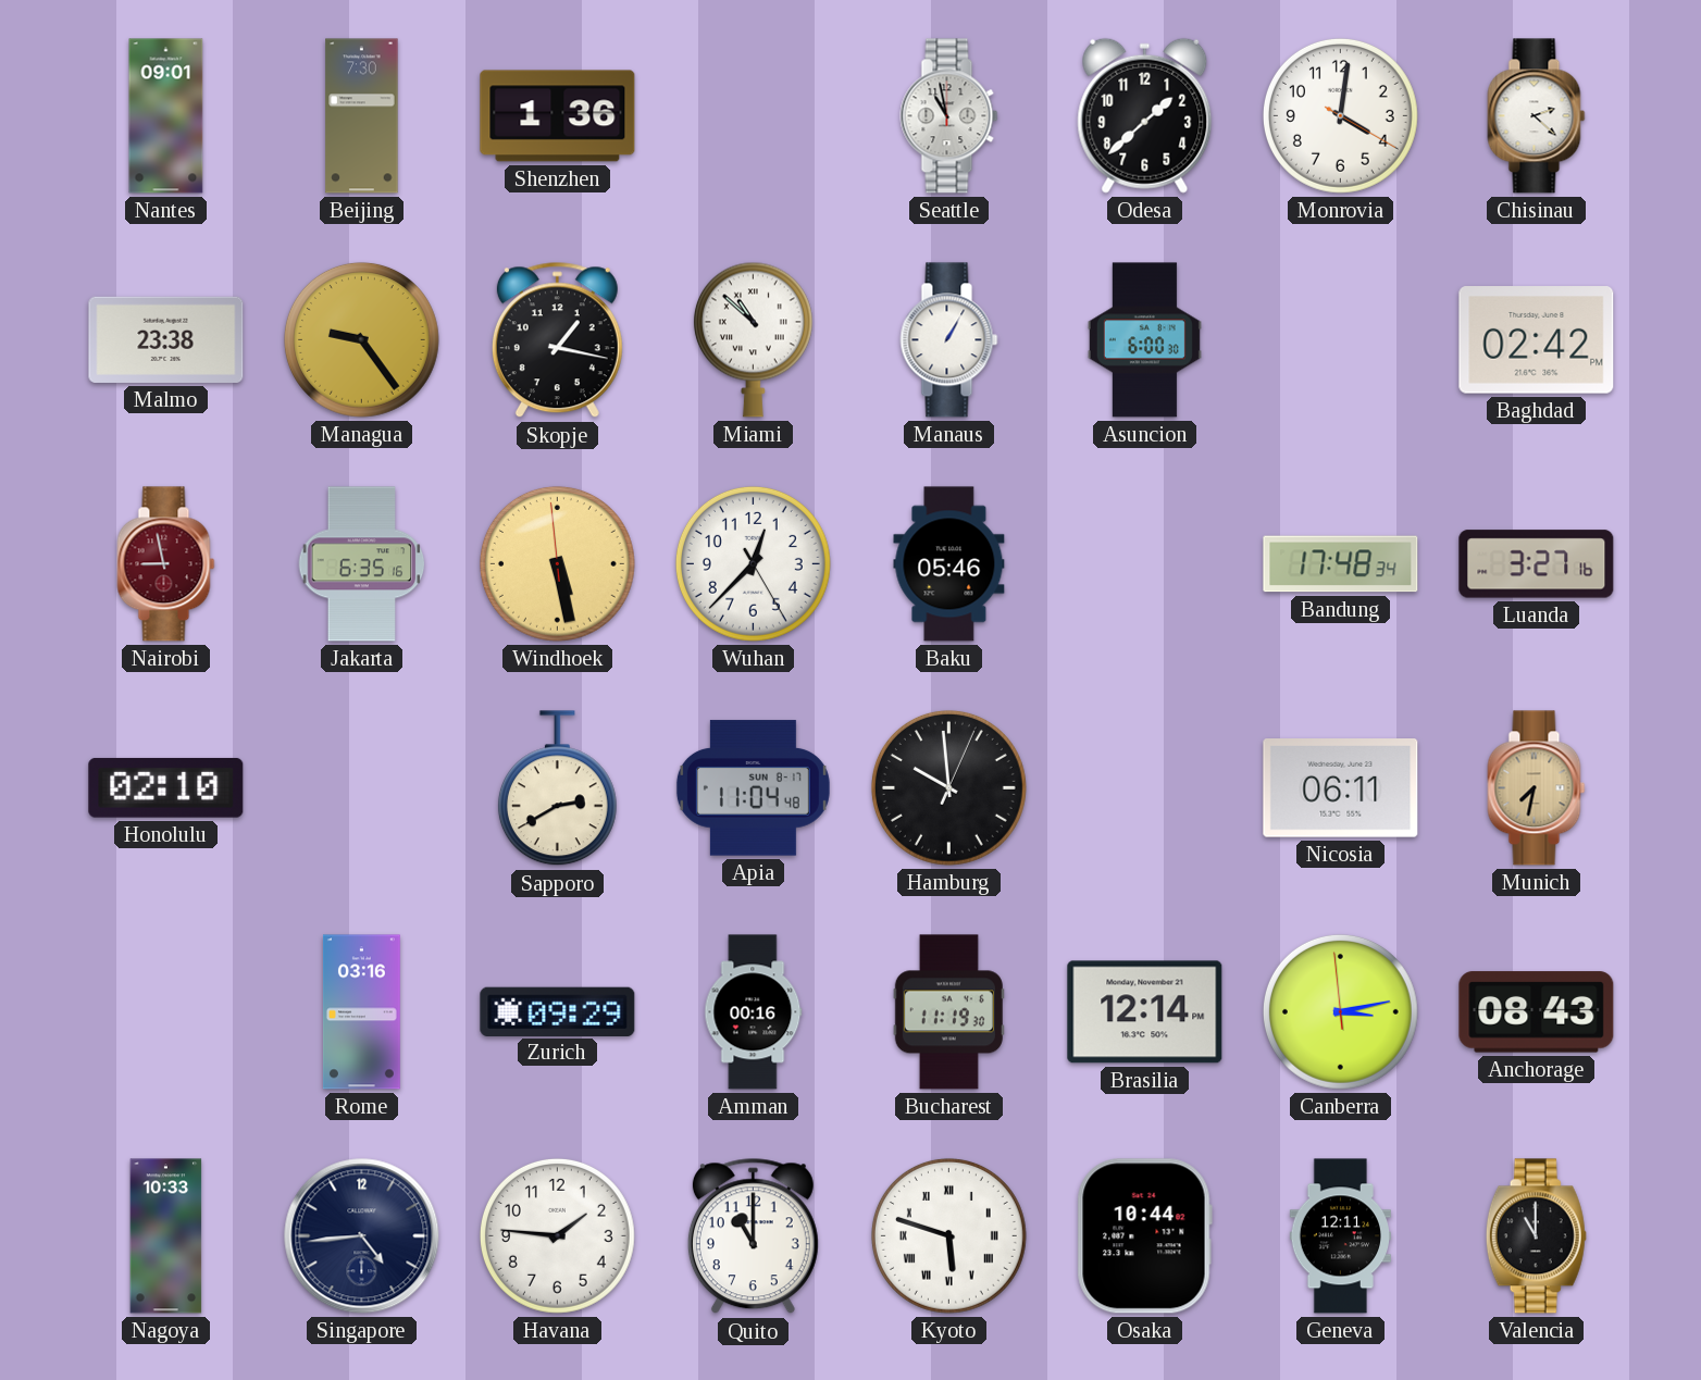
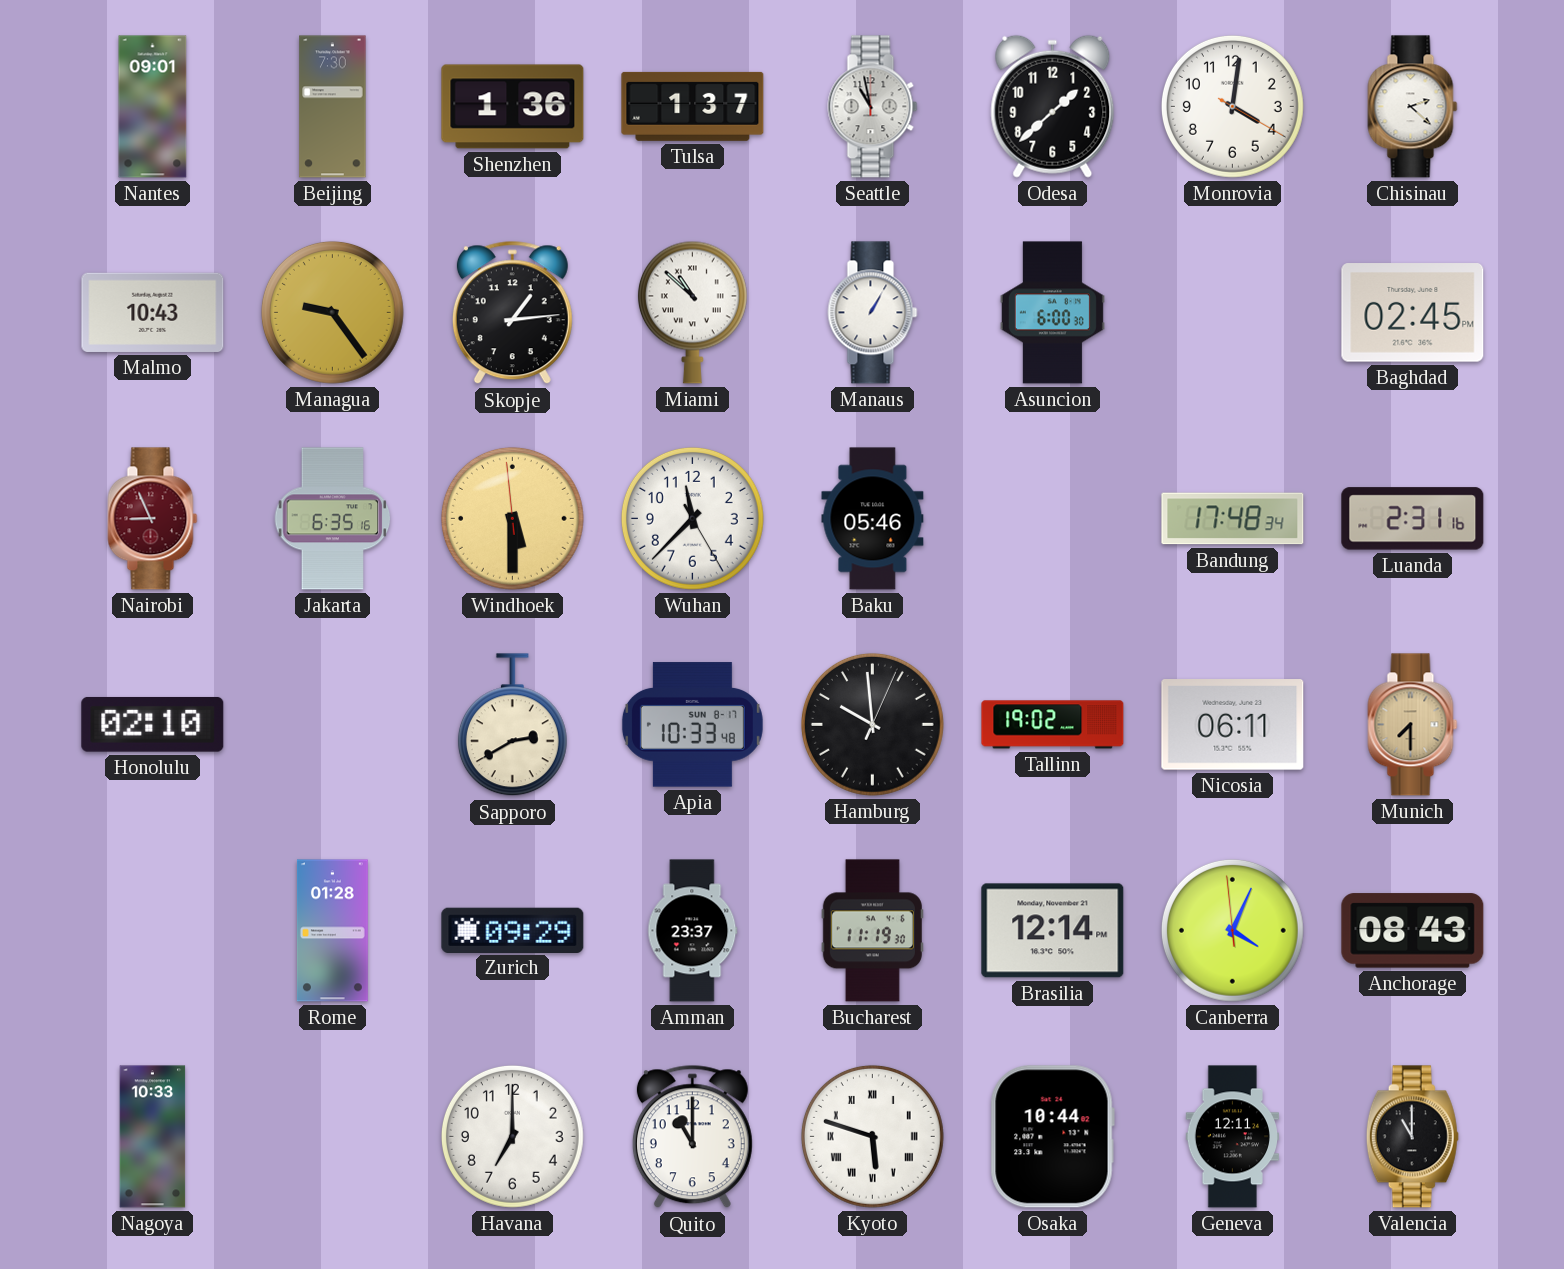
Tulsa: none -> 1:37
Malmo: 23:38 -> 10:43
Skopje: 1:17 -> 1:14
Baghdad: 02:42 -> 02:45
Nairobi: 8:58 -> 8:56
Windhoek: 5:27 -> 5:29
Wuhan: 12:37 -> 11:37
Luanda: 3:27 -> 2:31
Apia: 11:04 -> 10:33
Tallinn: none -> 19:02
Munich: 7:32 -> 7:30
Rome: 03:16 -> 01:28
Amman: 00:16 -> 23:37
Canberra: 3:12 -> 4:03
Singapore: 4:44 -> none
Havana: 1:46 -> 7:00
